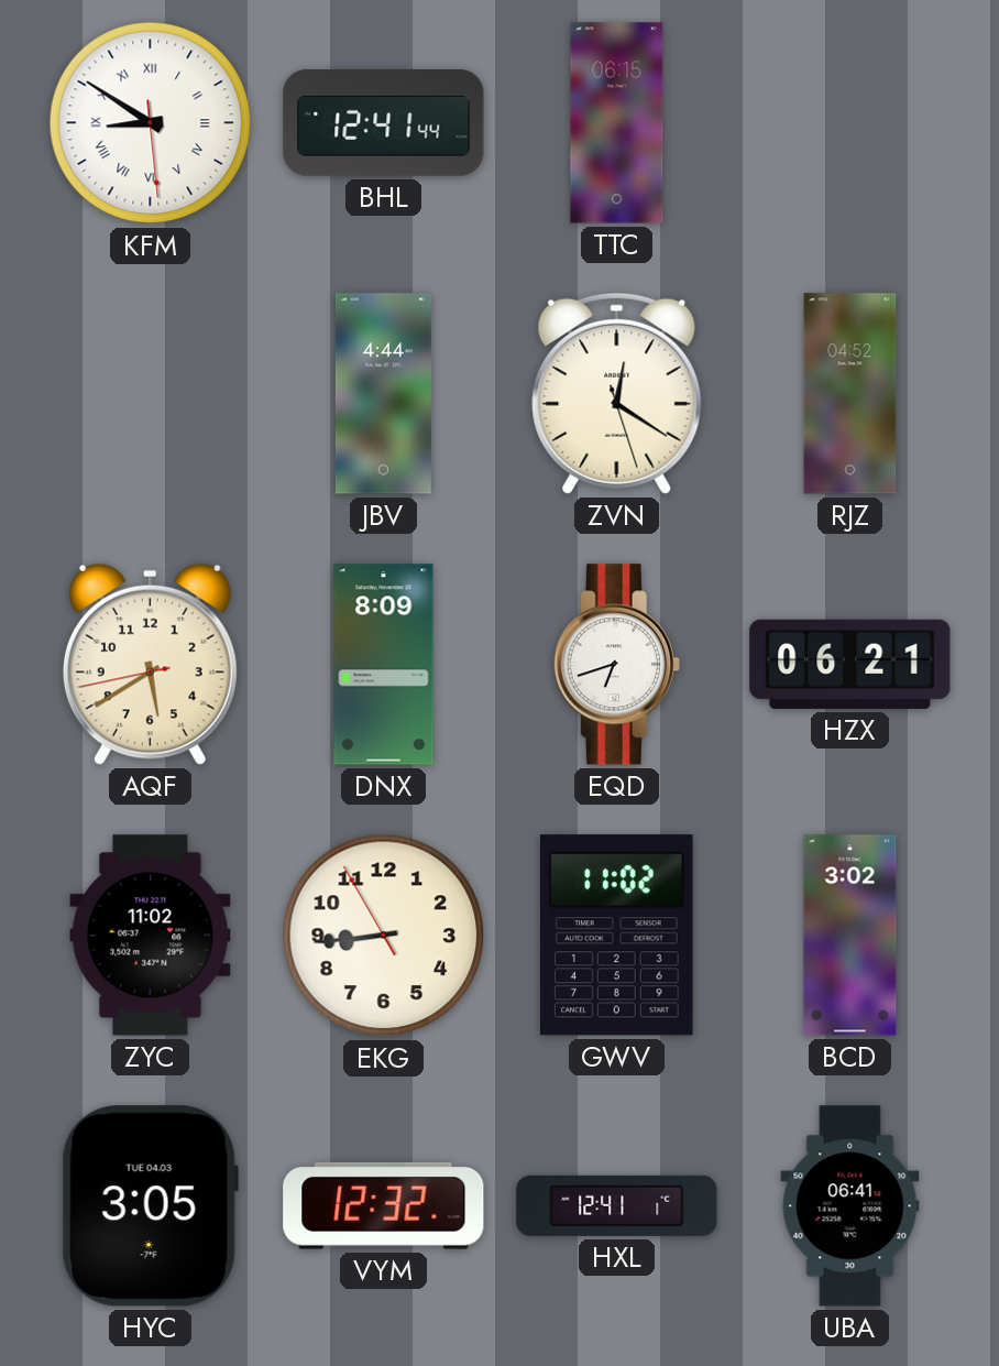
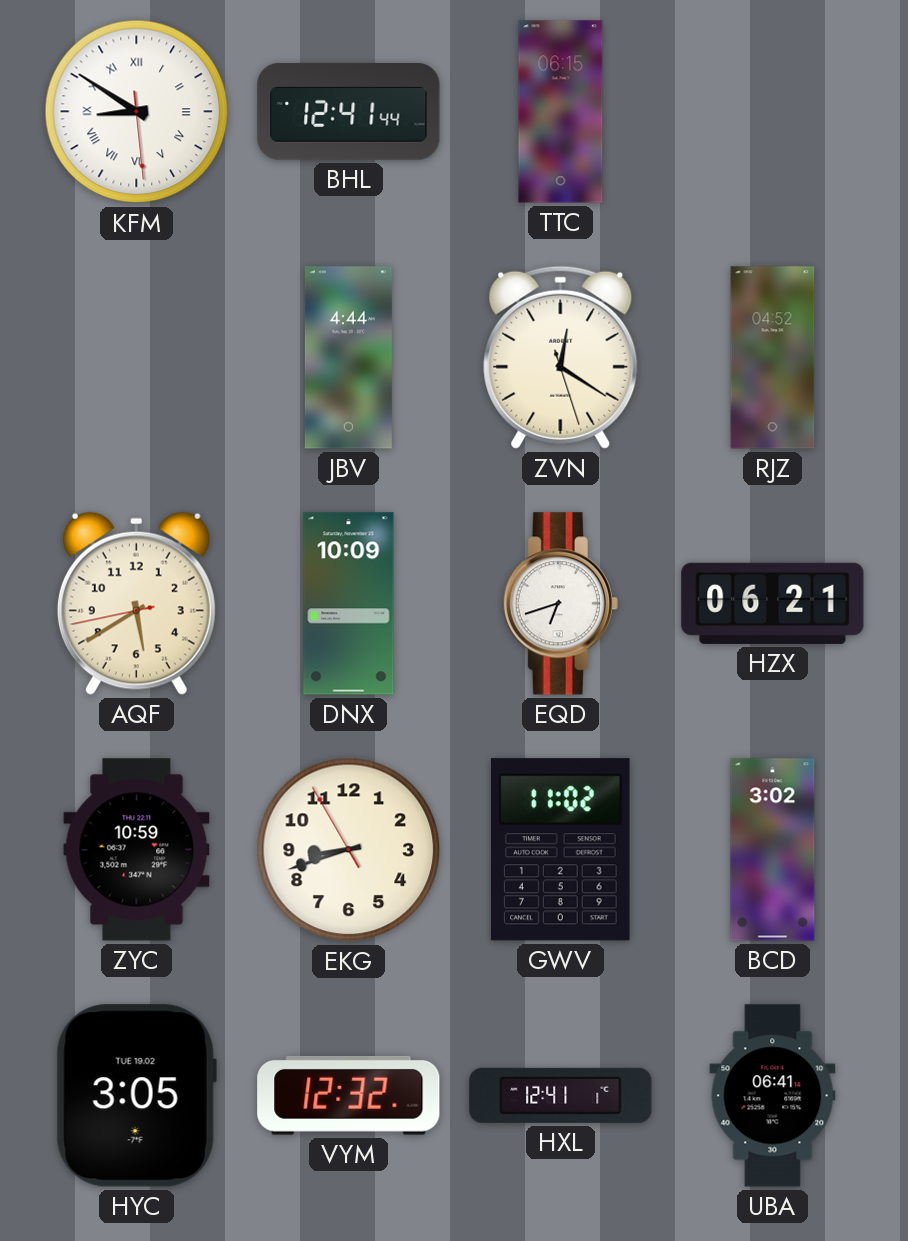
DNX: 8:09 -> 10:09
ZYC: 11:02 -> 10:59
EKG: 8:43 -> 8:41
HYC date: TUE 04.03 -> TUE 19.02
